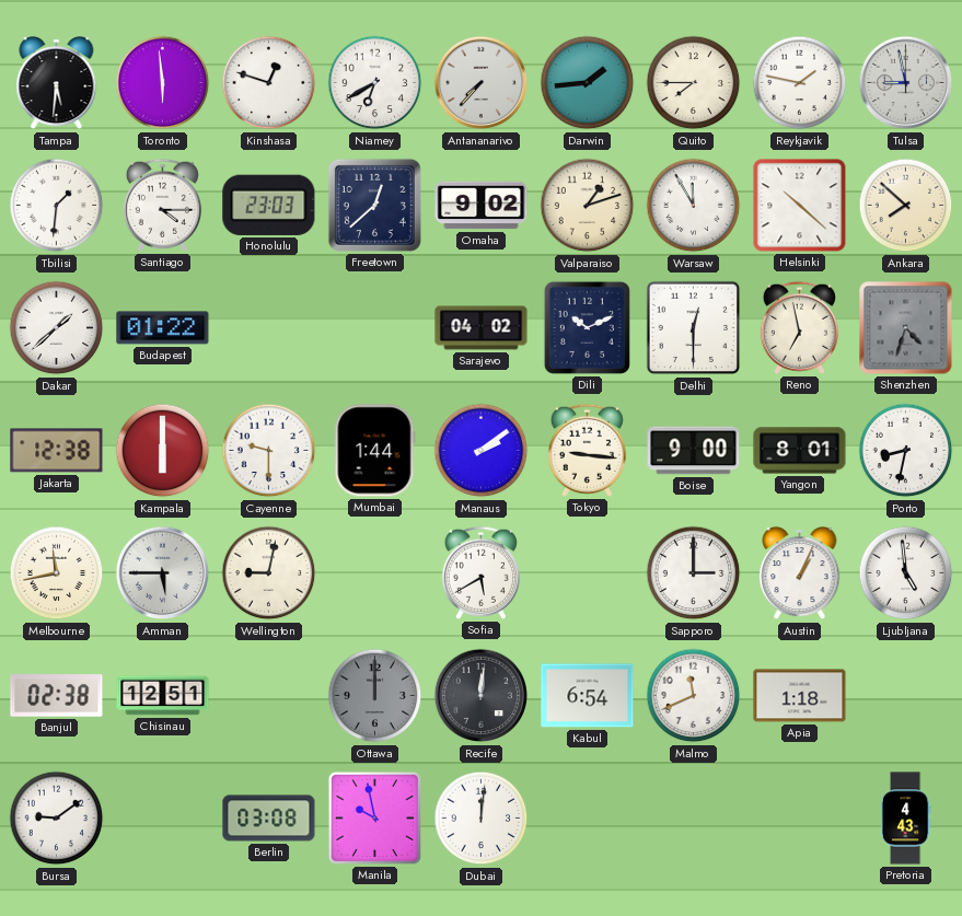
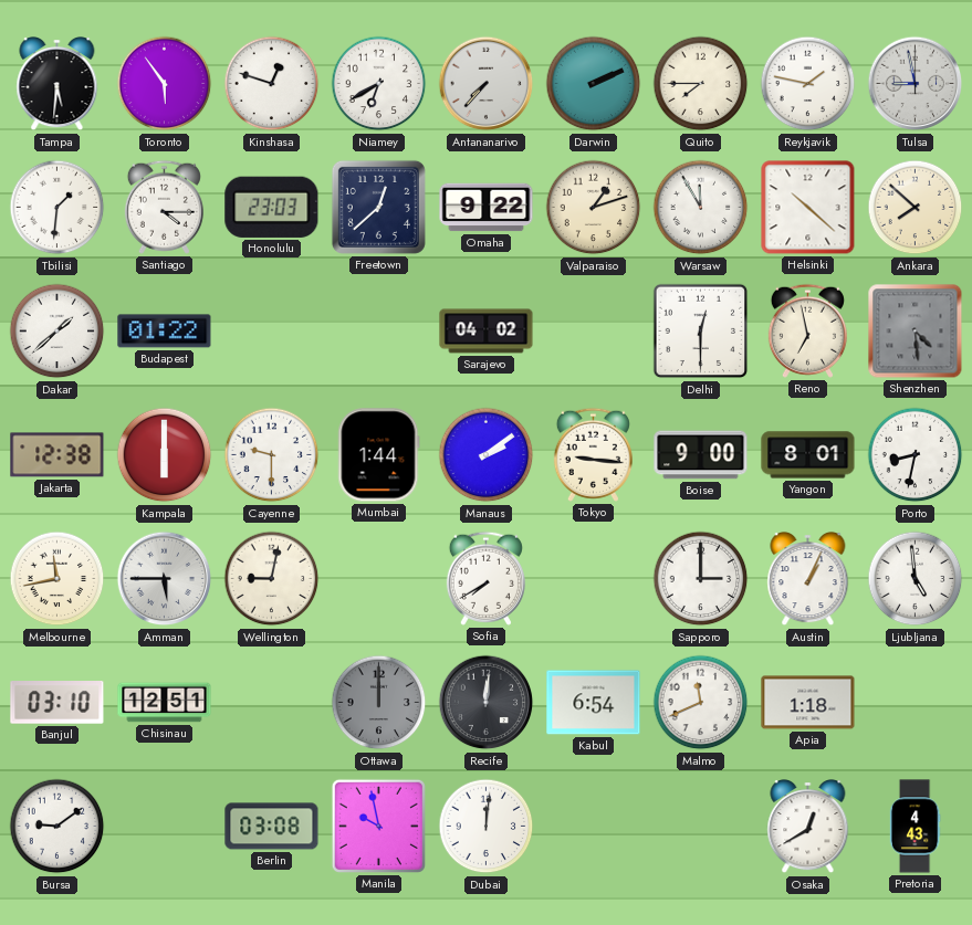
Toronto: 5:59 -> 5:54
Darwin: 1:44 -> 2:11
Omaha: 9:02 -> 9:22
Dili: 10:11 -> none
Shenzhen: 4:33 -> 4:29
Sofia: 5:40 -> 7:40
Banjul: 02:38 -> 03:10
Osaka: none -> 12:40
